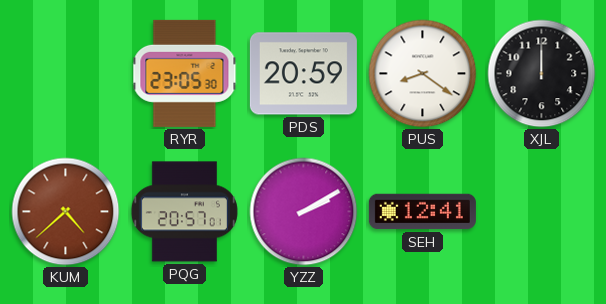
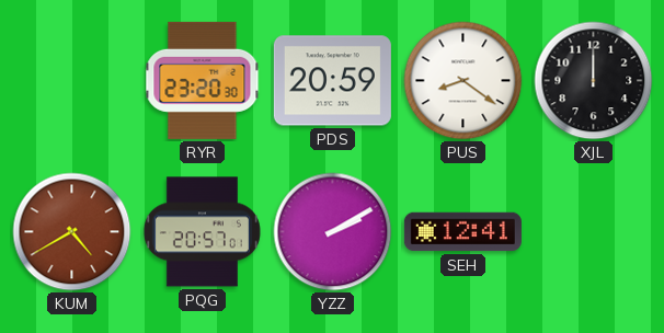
RYR: 23:05 -> 23:20
KUM: 4:38 -> 4:40
